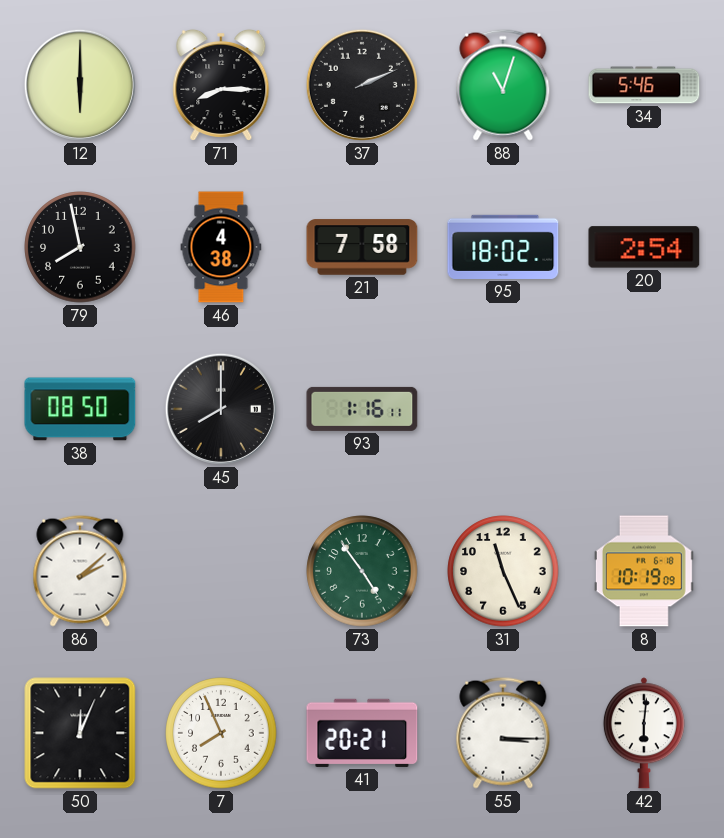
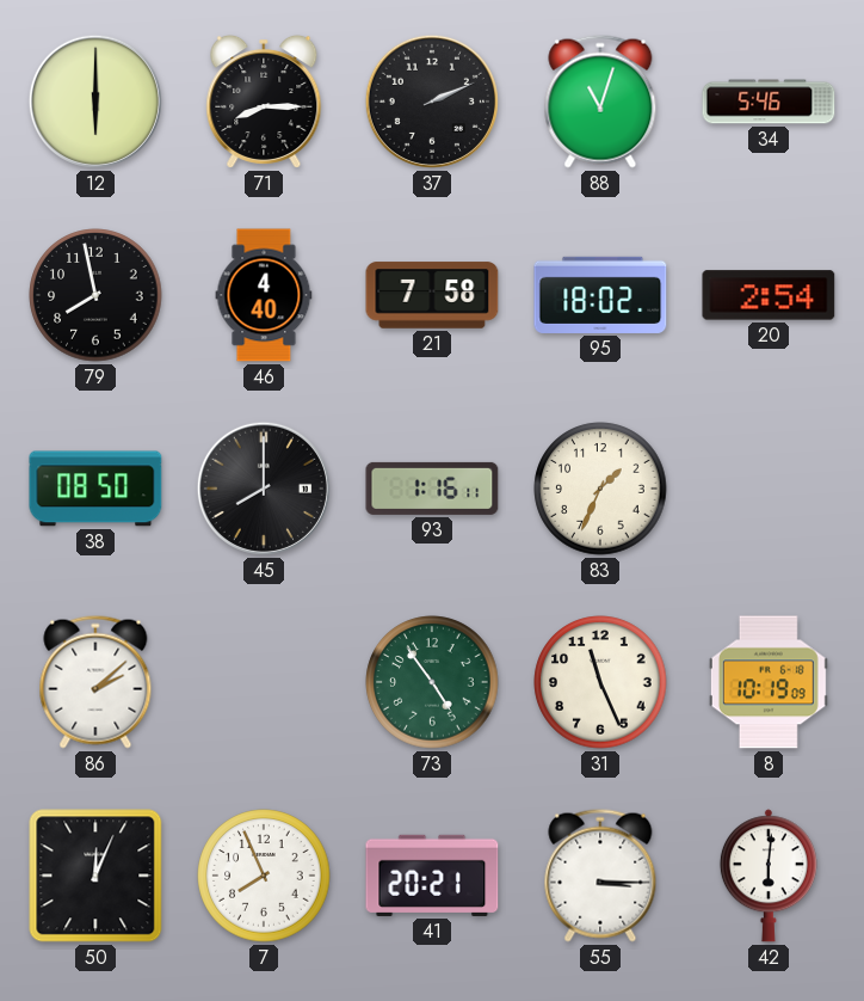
46: 4:38 -> 4:40
83: none -> 1:34
